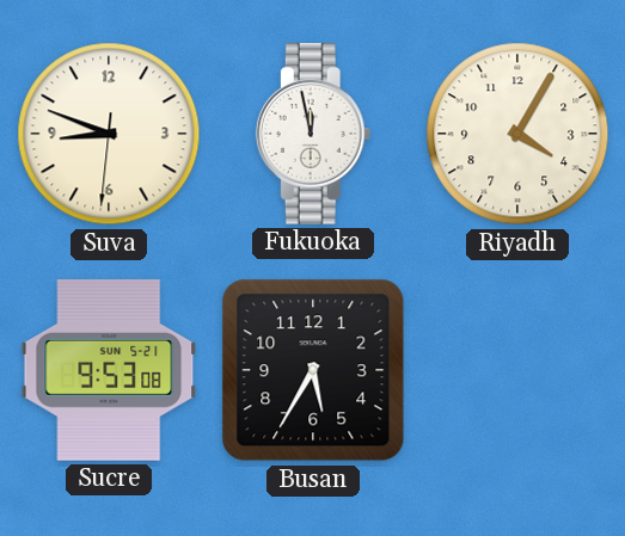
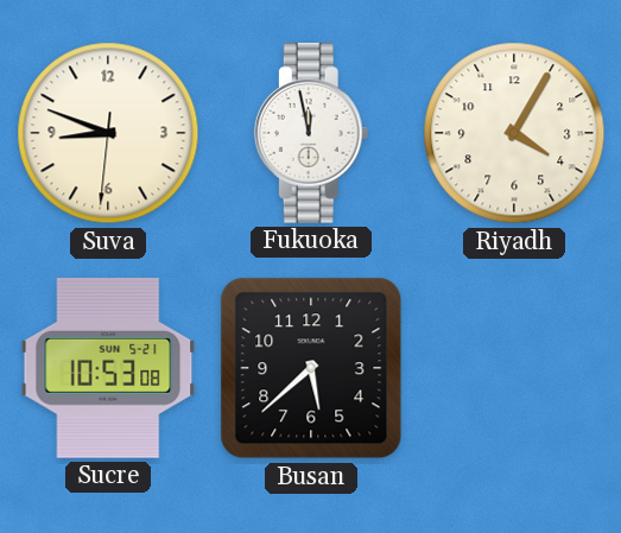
Sucre: 9:53 -> 10:53
Busan: 5:35 -> 5:38
